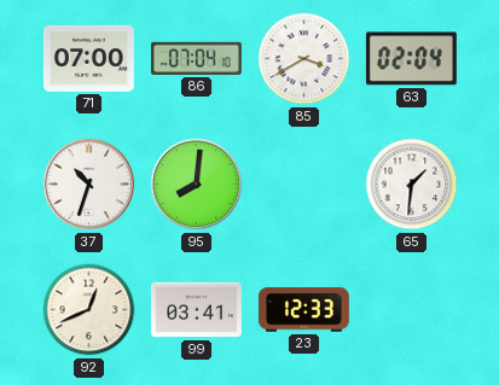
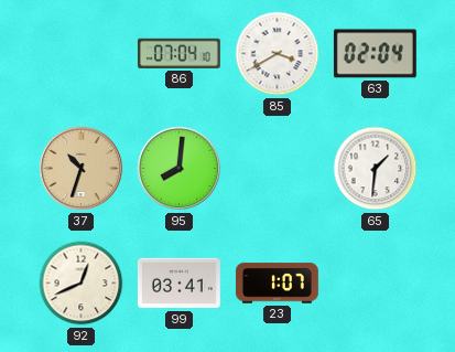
71: 07:00 -> none
37 dial: white -> champagne
23: 12:33 -> 1:07
